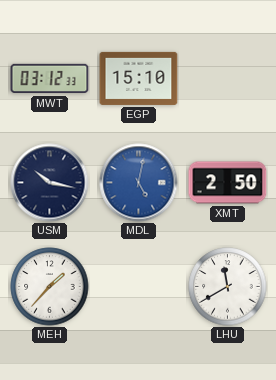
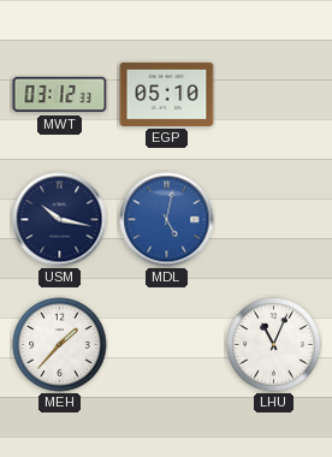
EGP: 15:10 -> 05:10
XMT: 2:50 -> none
LHU: 11:40 -> 11:04
